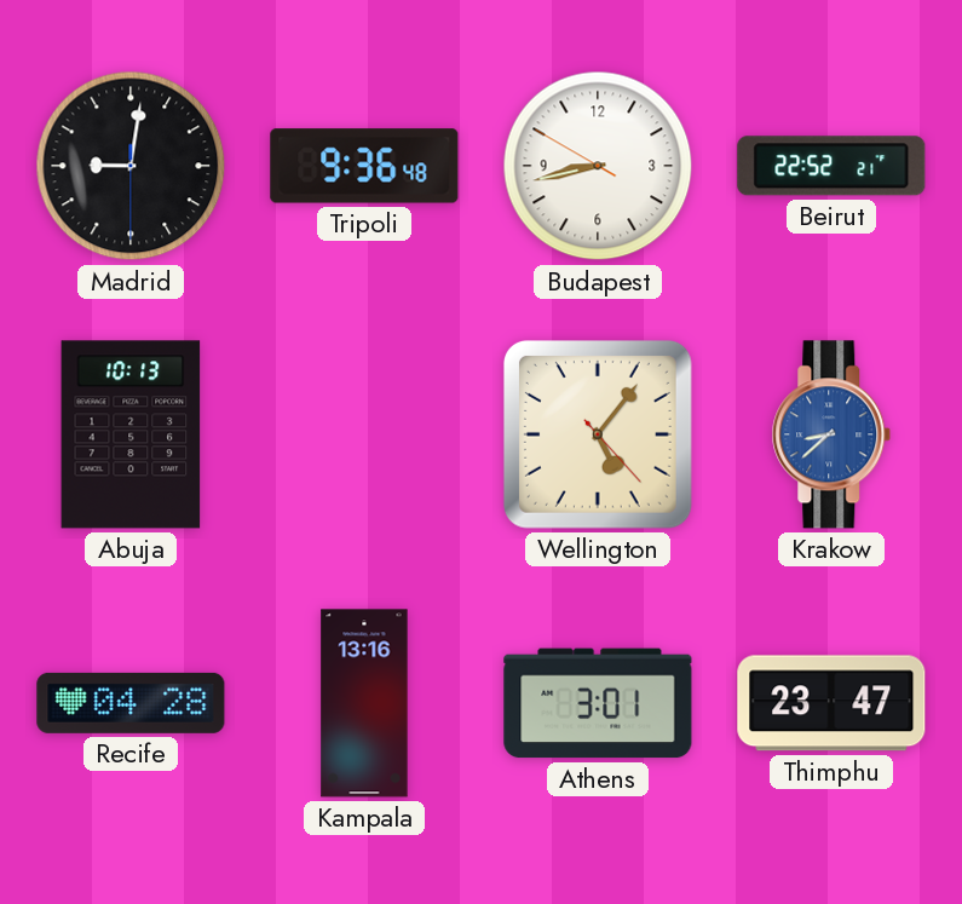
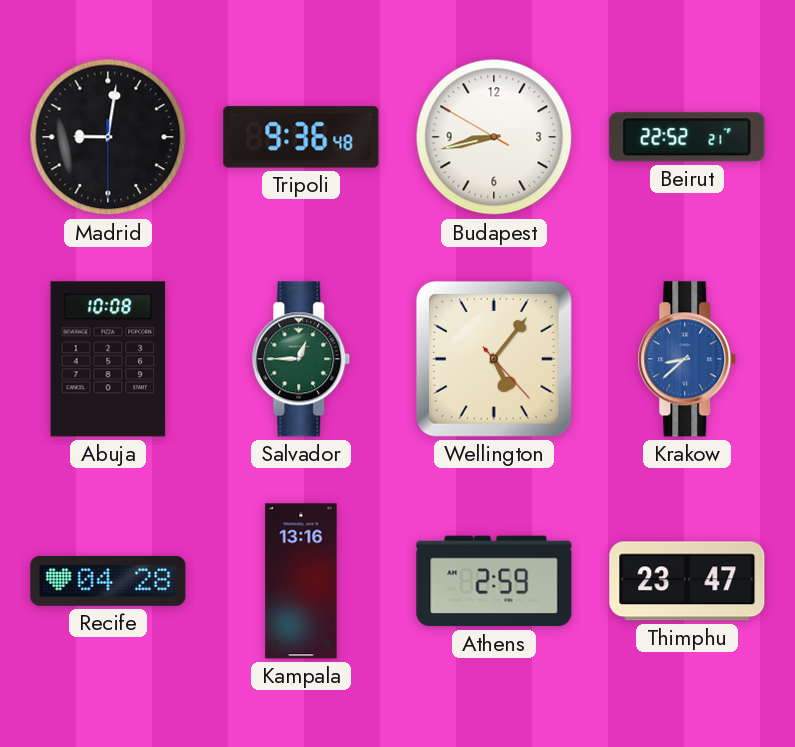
Abuja: 10:13 -> 10:08
Salvador: none -> 12:45
Athens: 3:01 -> 2:59
